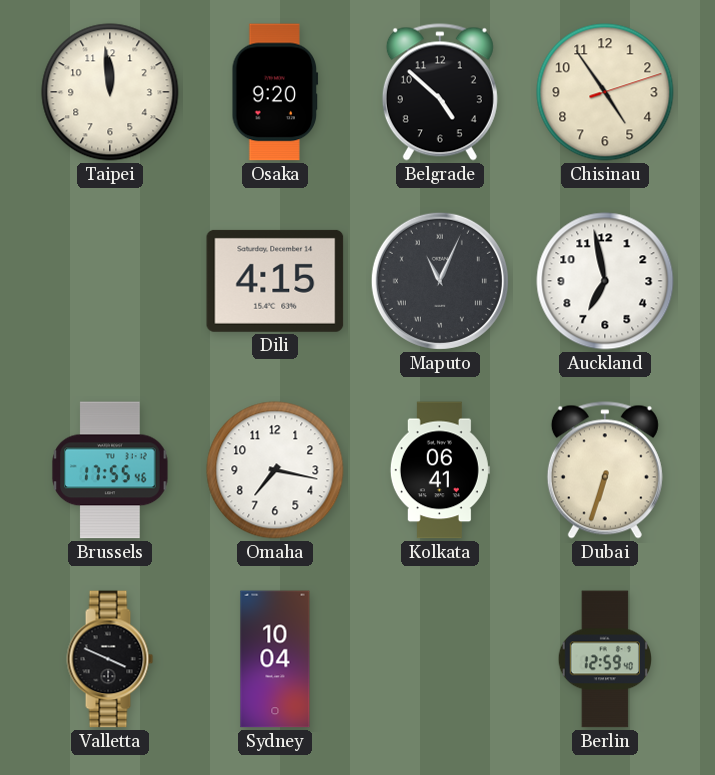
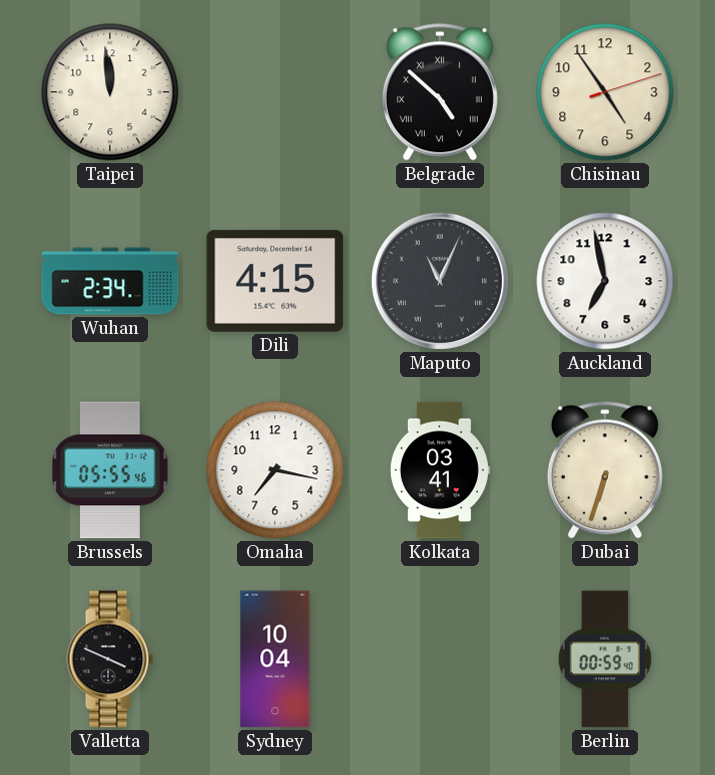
Osaka: 9:20 -> none
Belgrade numerals: Arabic -> Roman
Wuhan: none -> 2:34
Brussels: 17:55 -> 05:55
Kolkata: 06:41 -> 03:41
Berlin: 12:59 -> 00:59
